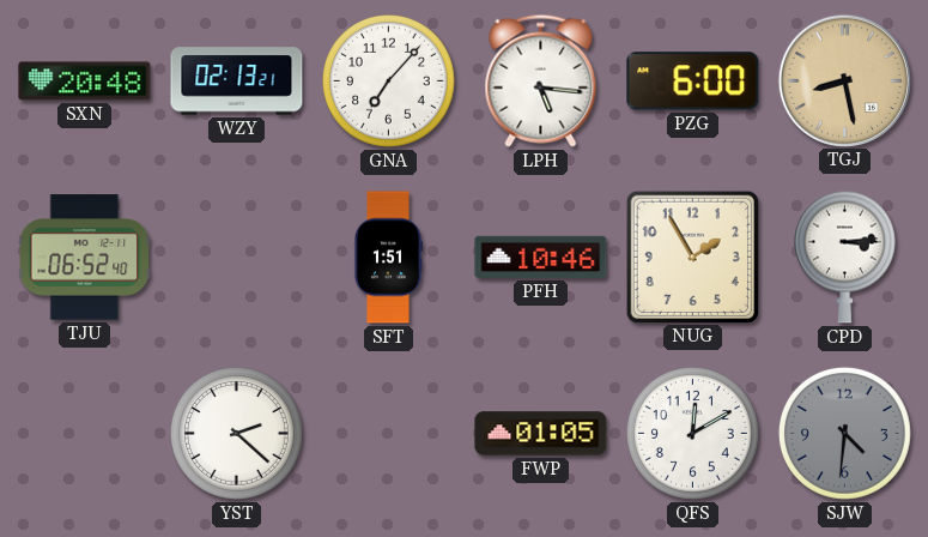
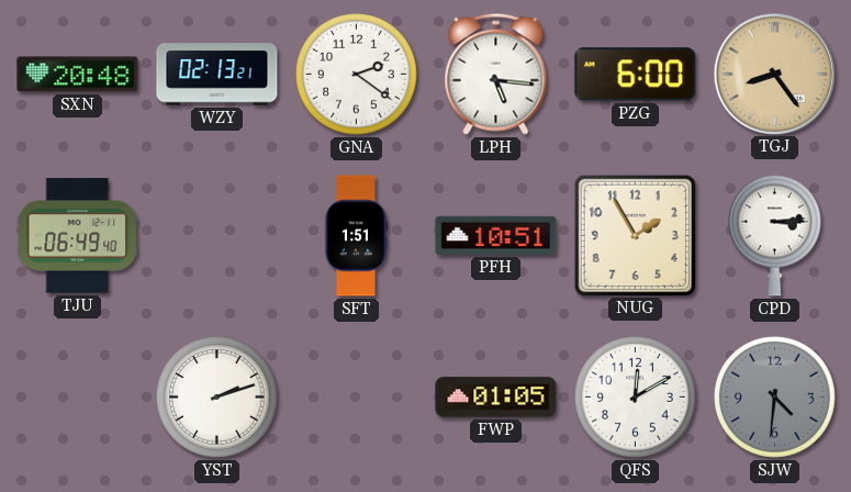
GNA: 7:07 -> 2:21
TGJ: 8:28 -> 8:24
TJU: 06:52 -> 06:49
PFH: 10:46 -> 10:51
YST: 2:22 -> 2:12
